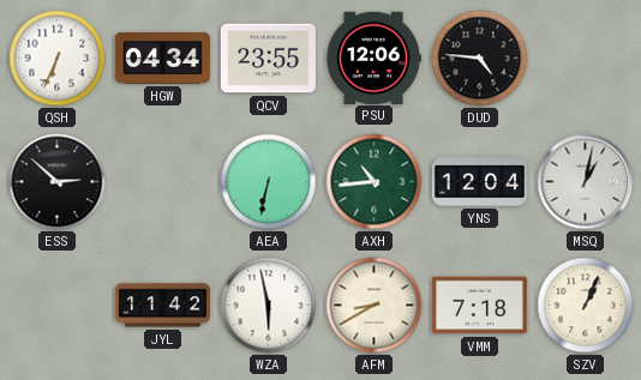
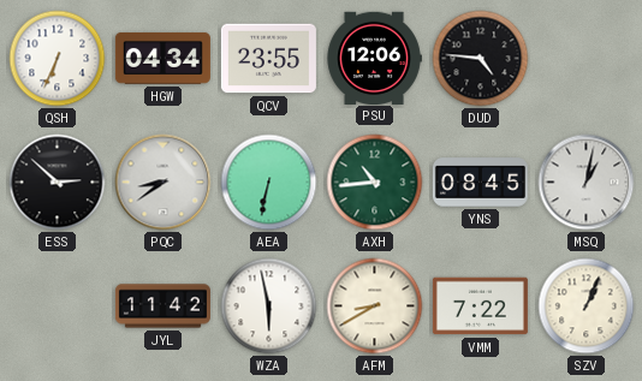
PQC: none -> 8:39
YNS: 12:04 -> 08:45
VMM: 7:18 -> 7:22
